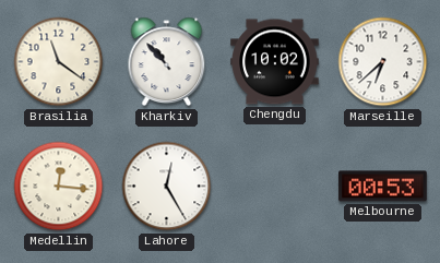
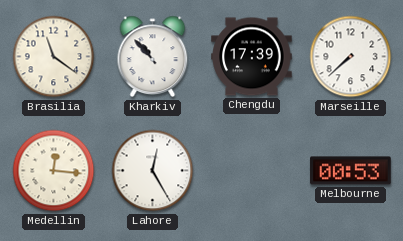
Chengdu: 10:02 -> 17:39
Marseille: 6:38 -> 7:38
